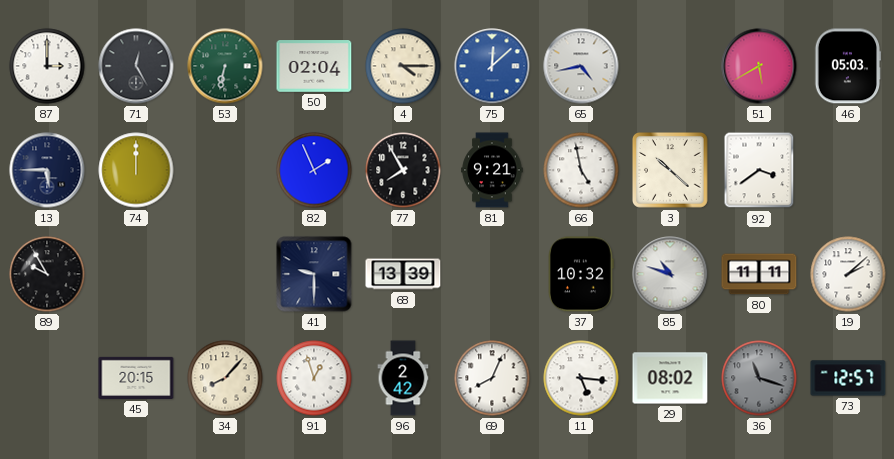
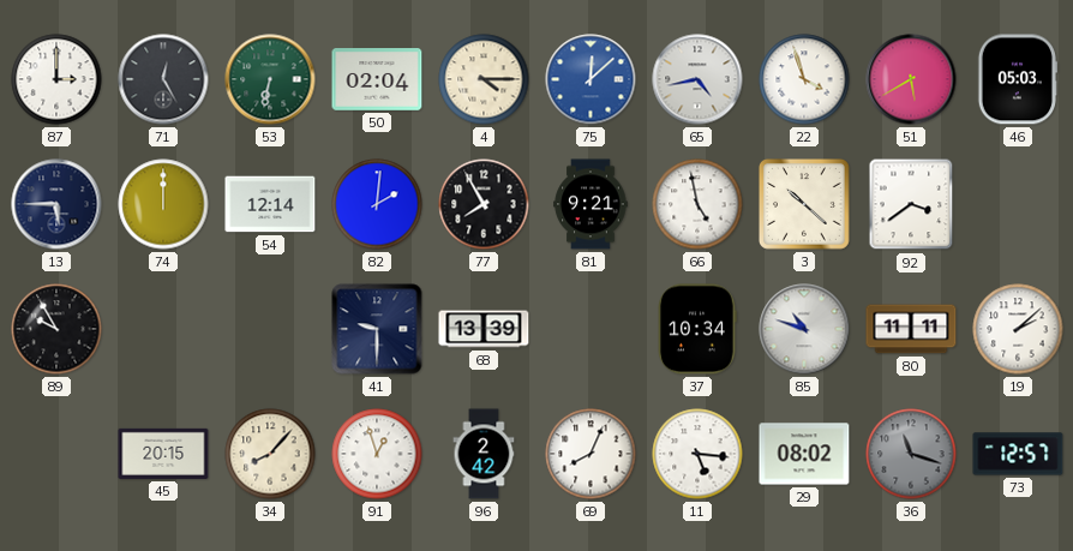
22: none -> 3:57
54: none -> 12:14
82: 1:56 -> 2:01
37: 10:32 -> 10:34
